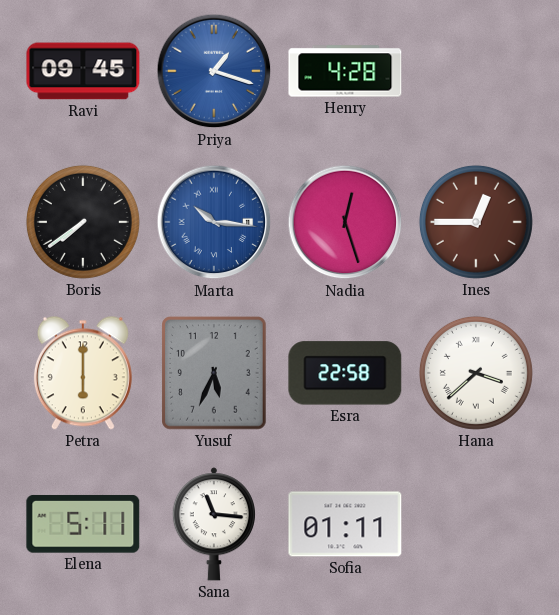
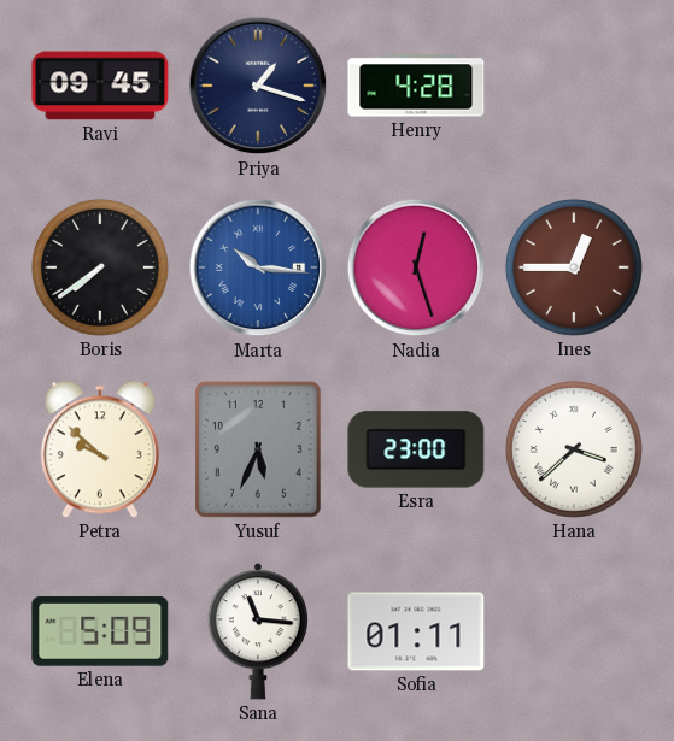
Priya dial: blue -> navy
Petra: 6:00 -> 9:52
Esra: 22:58 -> 23:00
Elena: 5:11 -> 5:09
